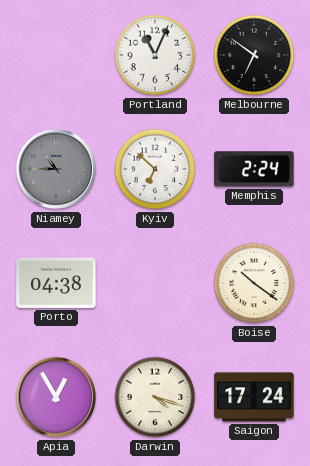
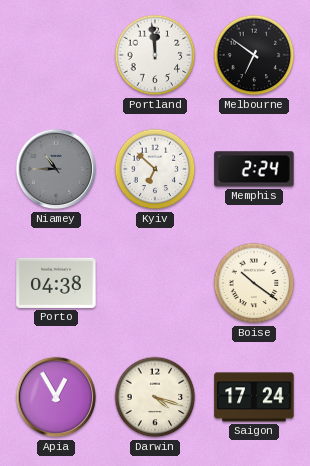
Portland: 11:04 -> 11:59
